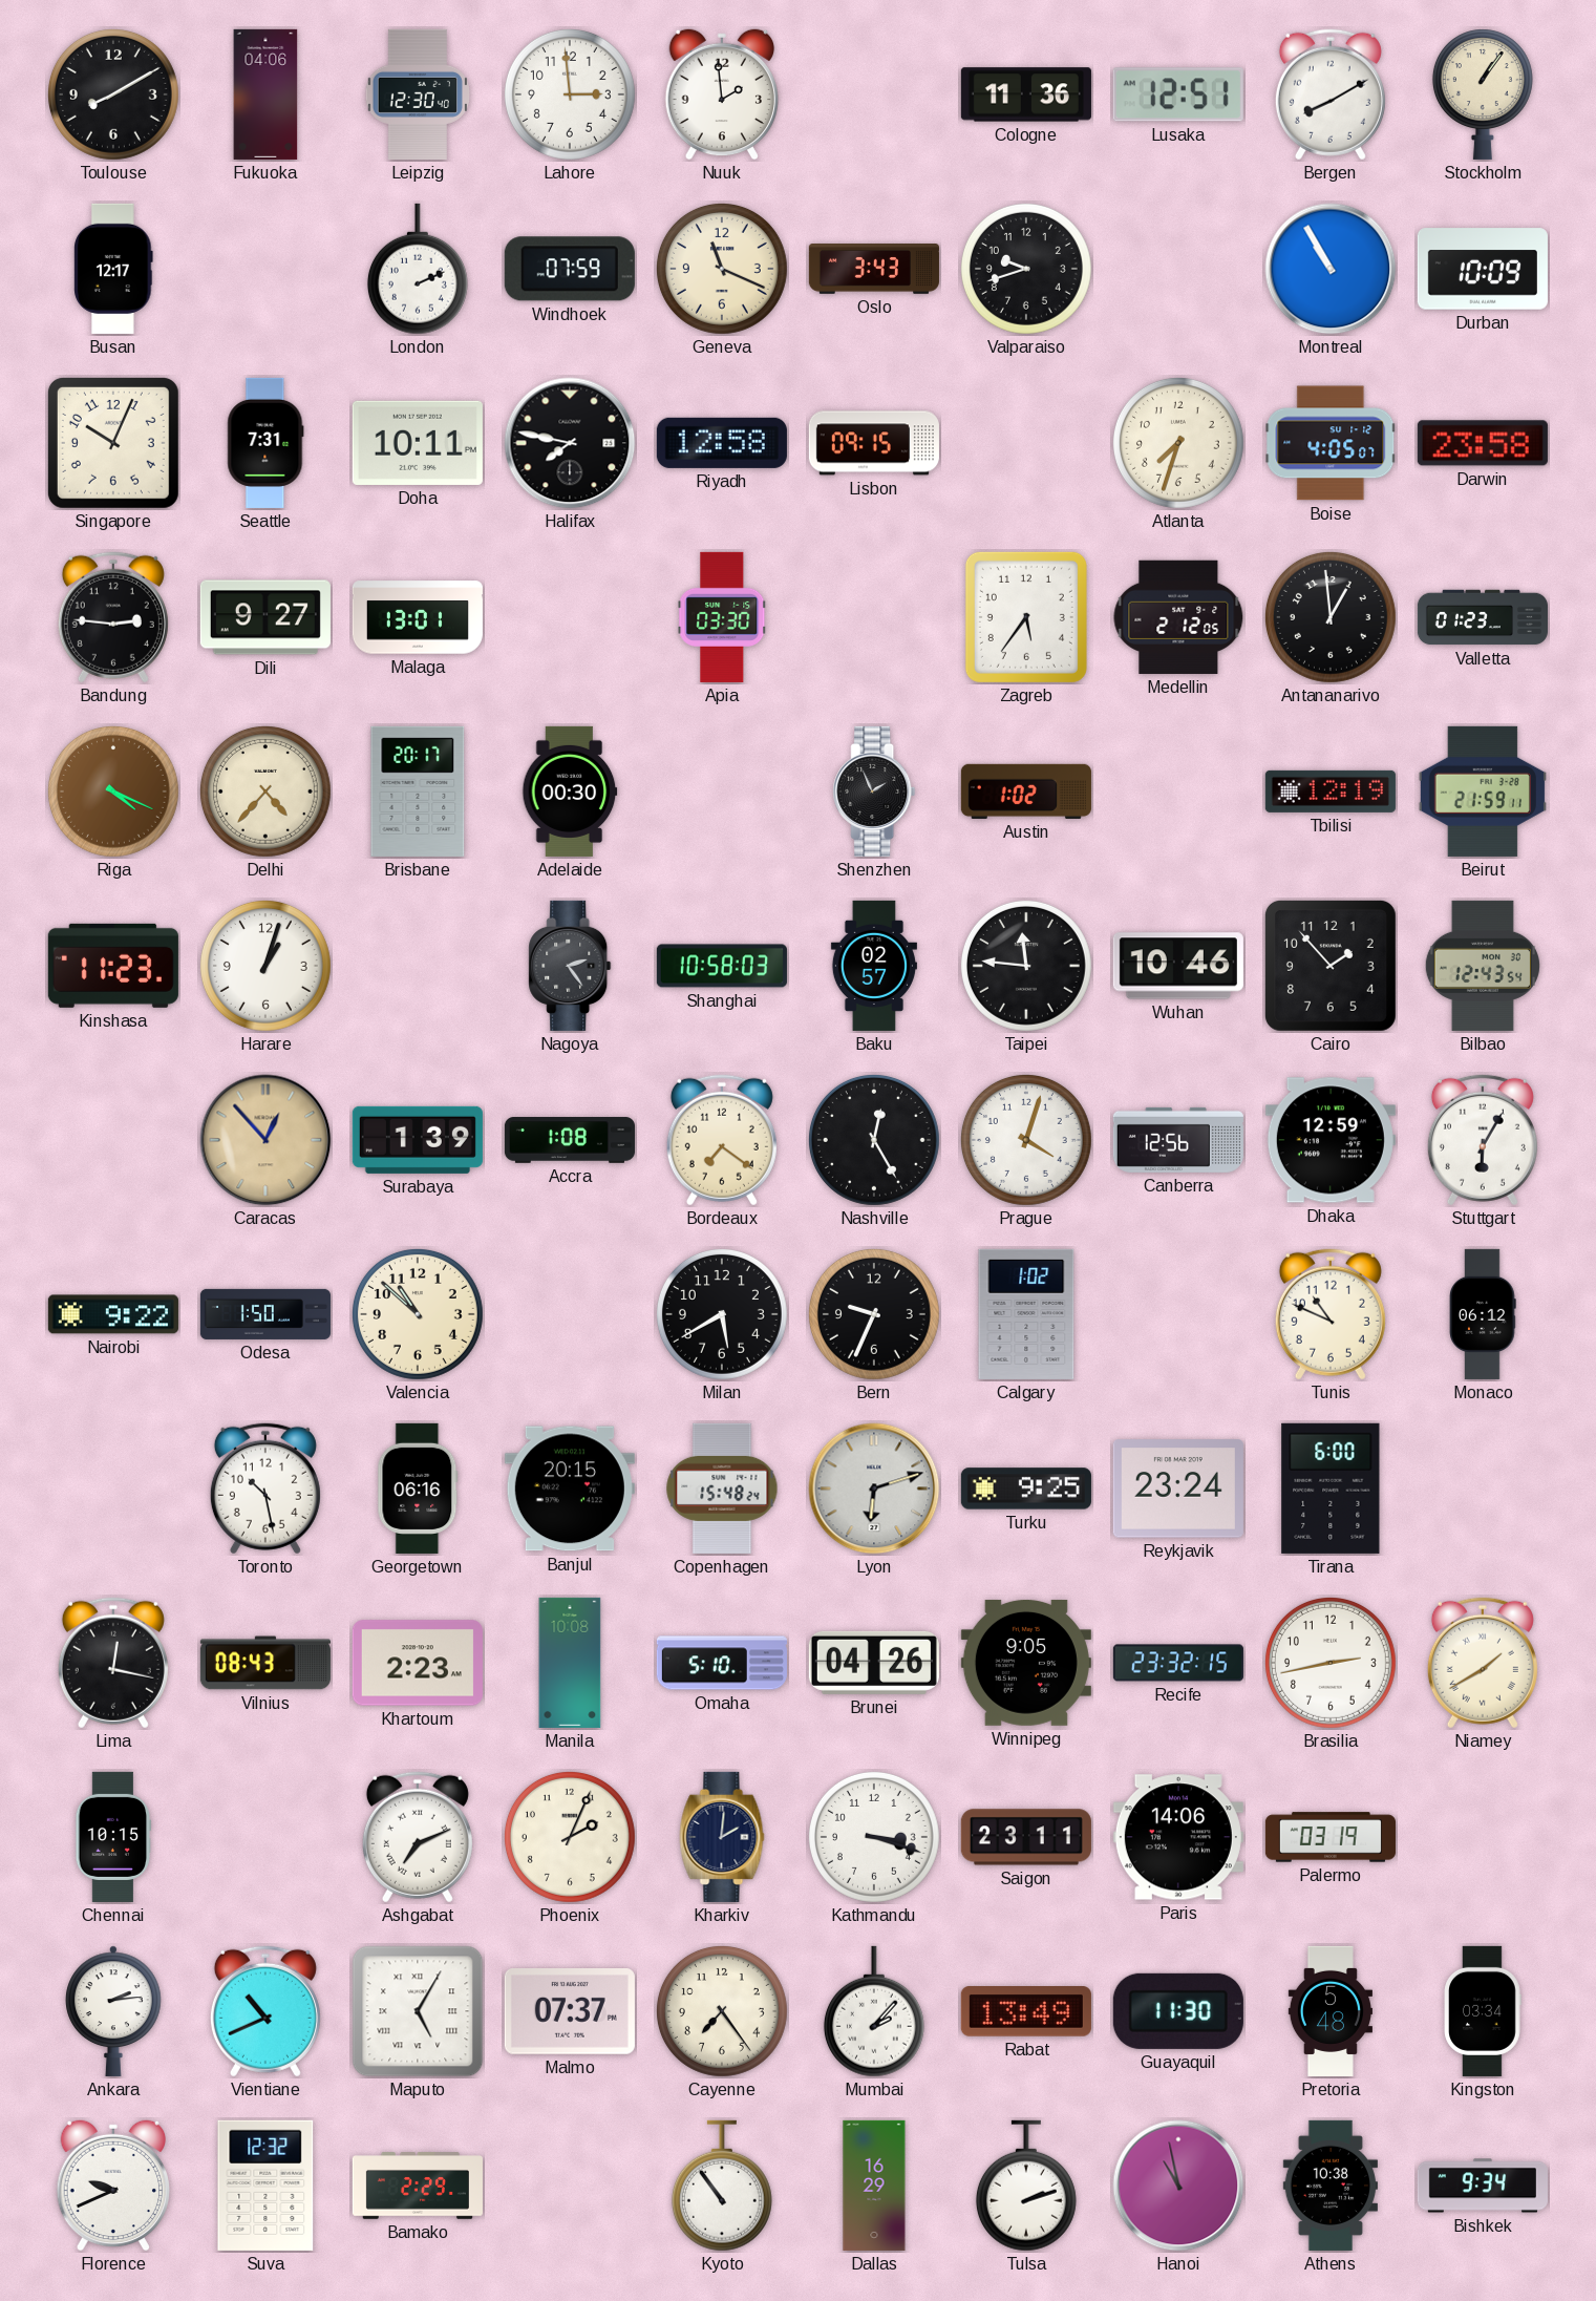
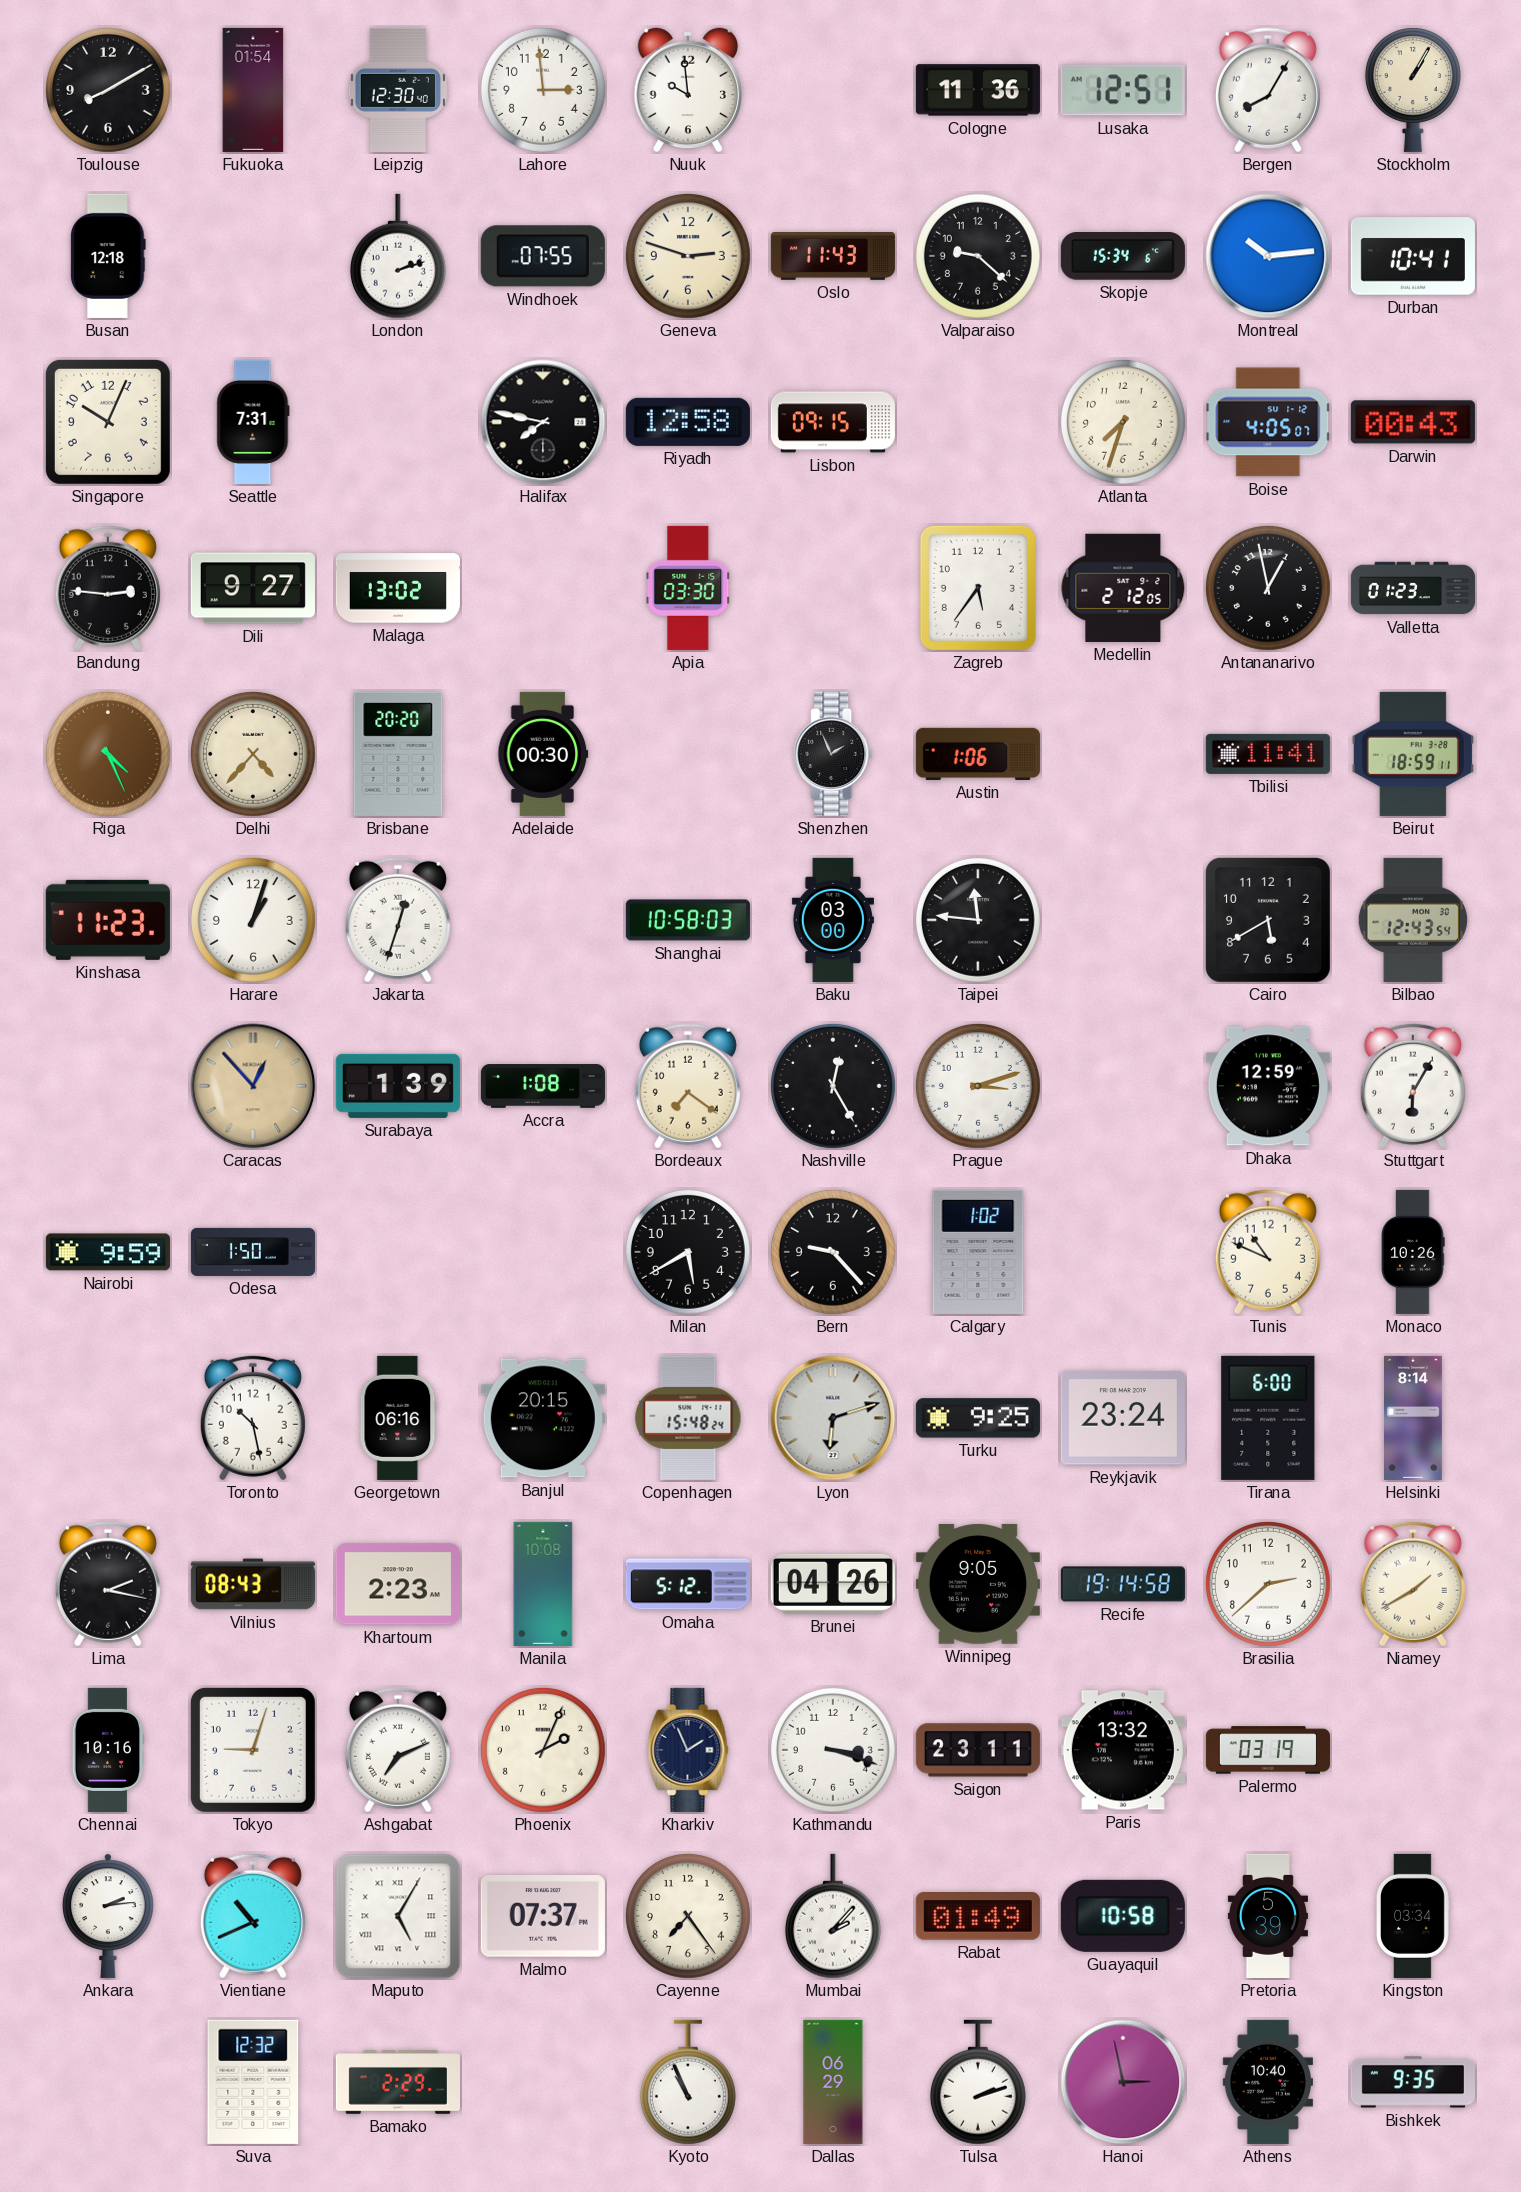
Fukuoka: 04:06 -> 01:54
Nuuk: 1:59 -> 9:59
Bergen: 8:10 -> 8:05
Stockholm: 1:06 -> 1:05
Busan: 12:17 -> 12:18
London: 2:11 -> 2:12
Windhoek: 07:59 -> 07:55
Geneva: 11:19 -> 2:48
Oslo: 3:43 -> 11:43
Valparaiso: 9:42 -> 9:22
Skopje: none -> 15:34
Montreal: 10:55 -> 10:14
Durban: 10:09 -> 10:41
Doha: 10:11 -> none
Darwin: 23:58 -> 00:43
Malaga: 13:01 -> 13:02
Antananarivo: 12:59 -> 12:58
Riga: 4:19 -> 4:26
Brisbane: 20:17 -> 20:20
Austin: 1:02 -> 1:06
Tbilisi: 12:19 -> 11:41
Beirut: 21:59 -> 18:59
Jakarta: none -> 12:33
Nagoya: 2:24 -> none
Baku: 02:57 -> 03:00
Wuhan: 10:46 -> none
Cairo: 1:53 -> 5:40
Prague: 4:03 -> 3:12
Canberra: 12:56 -> none
Nairobi: 9:22 -> 9:59
Valencia: 10:52 -> none
Bern: 9:34 -> 9:23
Monaco: 06:12 -> 10:26
Helsinki: none -> 8:14
Lima: 12:17 -> 2:17
Omaha: 5:10 -> 5:12
Recife: 23:32 -> 19:14
Brasilia: 2:43 -> 2:38
Chennai: 10:15 -> 10:16
Tokyo: none -> 9:03
Kharkiv: 2:01 -> 1:56
Paris: 14:06 -> 13:32
Rabat: 13:49 -> 01:49
Guayaquil: 11:30 -> 10:58
Pretoria: 5:48 -> 5:39
Florence: 9:41 -> none
Kyoto: 10:54 -> 10:56
Dallas: 16:29 -> 06:29
Hanoi: 10:58 -> 2:58
Athens: 10:38 -> 10:40
Bishkek: 9:34 -> 9:35
